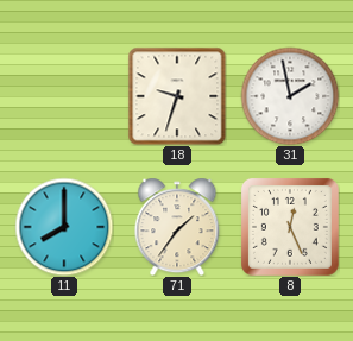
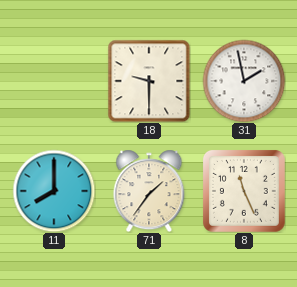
18: 9:33 -> 9:30
8: 12:26 -> 11:26
